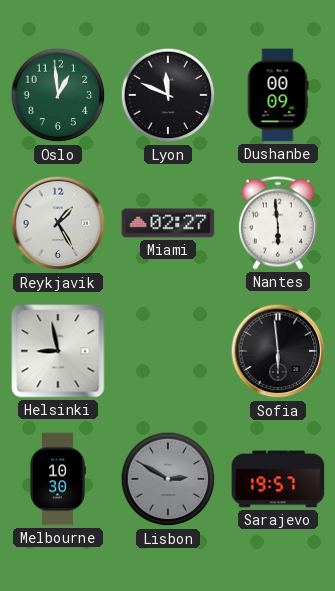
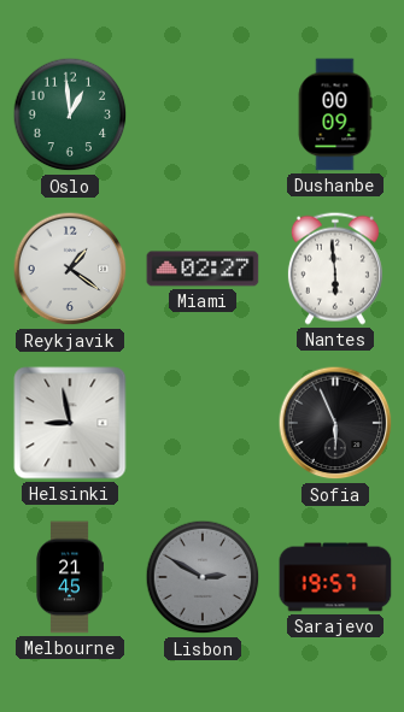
Lyon: 11:49 -> none
Reykjavik: 1:25 -> 1:21
Sofia: 5:59 -> 5:56
Melbourne: 10:30 -> 21:45
